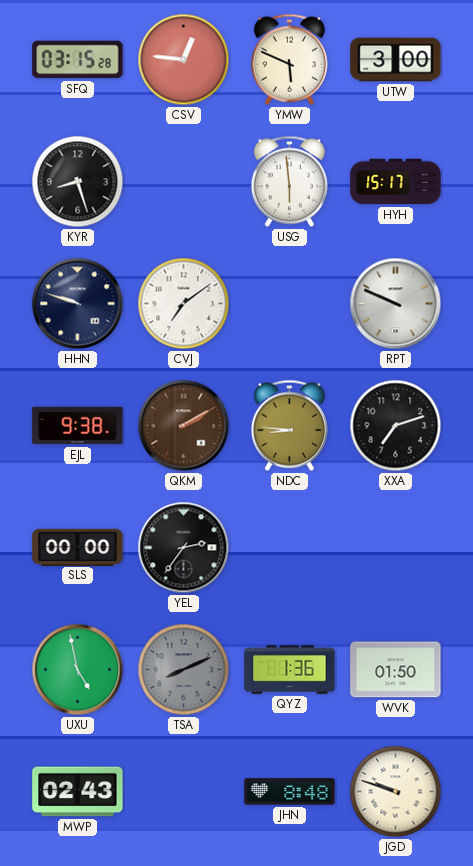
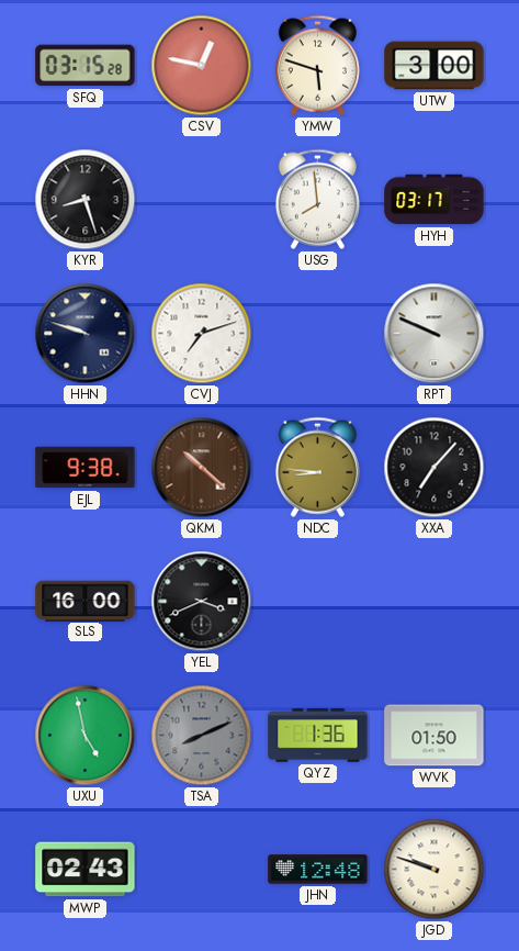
CSV: 12:46 -> 12:47
YMW: 5:49 -> 5:48
USG: 5:59 -> 7:59
HYH: 15:17 -> 03:17
CVJ: 7:09 -> 7:12
QKM: 2:10 -> 10:22
XXA: 7:12 -> 7:07
SLS: 00:00 -> 16:00
YEL: 2:36 -> 3:41
JHN: 8:48 -> 12:48
